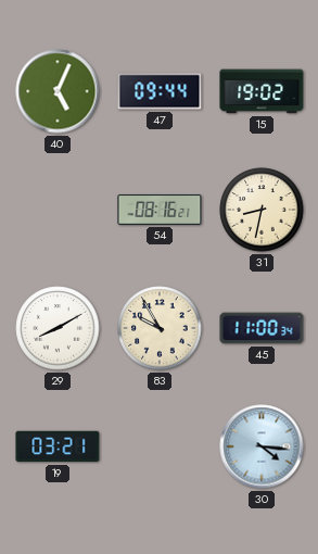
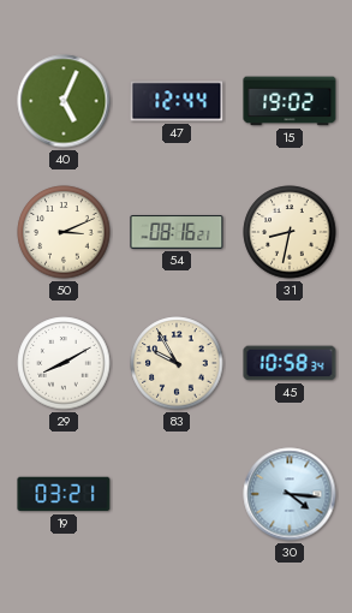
47: 09:44 -> 12:44
50: none -> 3:11
45: 11:00 -> 10:58
